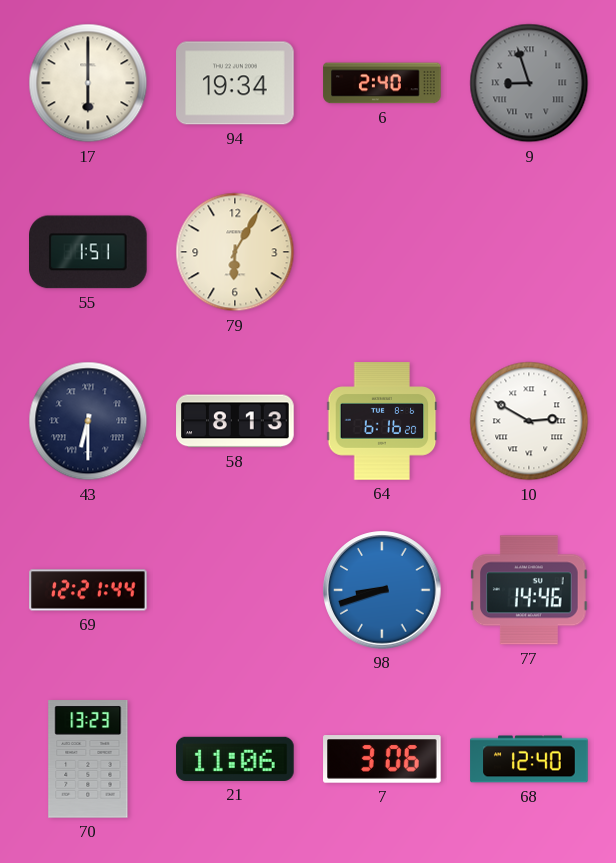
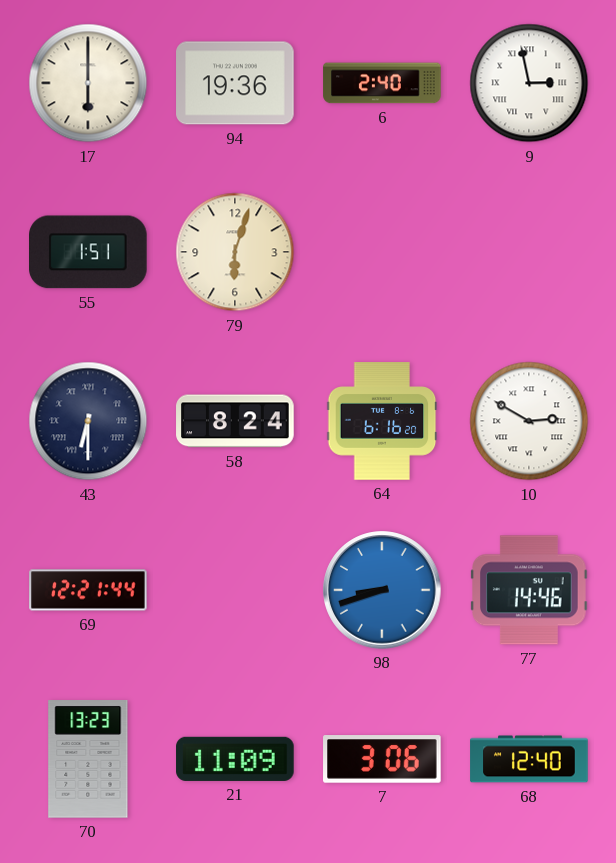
94: 19:34 -> 19:36
9: 8:57 -> 2:58
9 dial: grey -> white
79: 6:05 -> 6:03
58: 8:13 -> 8:24
21: 11:06 -> 11:09
